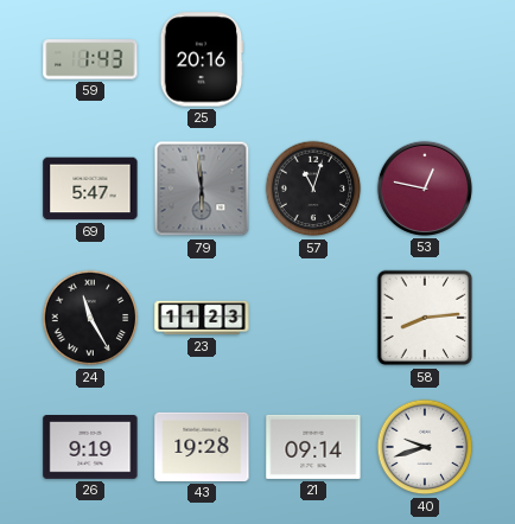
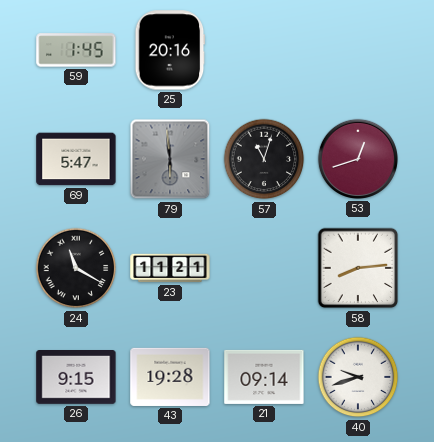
59: 1:43 -> 1:45
53: 12:47 -> 12:42
24: 11:25 -> 11:20
23: 11:23 -> 11:21
26: 9:19 -> 9:15
